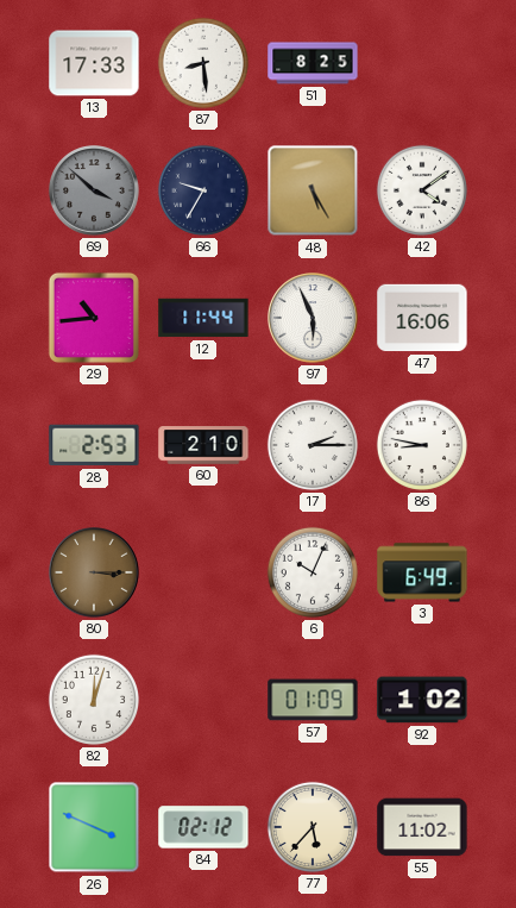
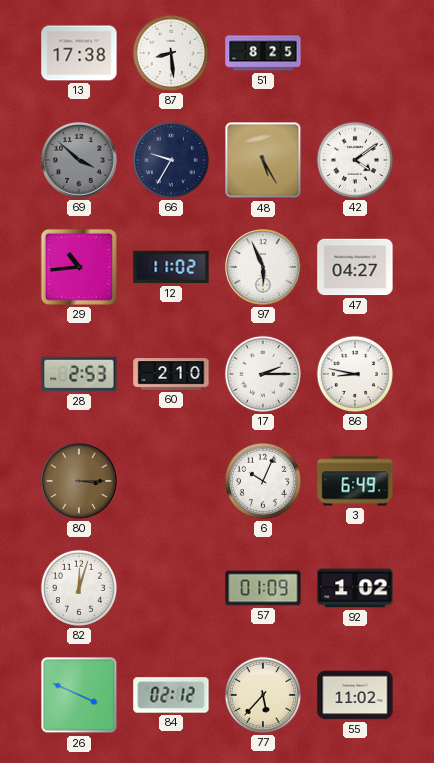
13: 17:33 -> 17:38
12: 11:44 -> 11:02
47: 16:06 -> 04:27
